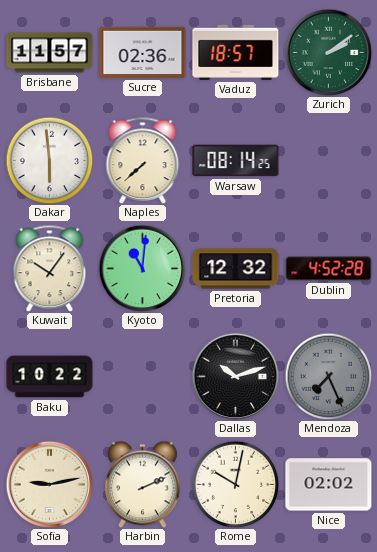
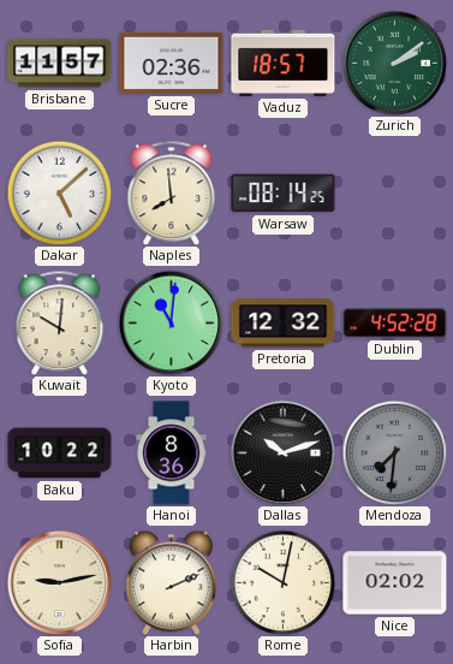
Dakar: 5:59 -> 5:08
Naples: 7:38 -> 7:59
Kuwait: 10:06 -> 10:01
Hanoi: none -> 8:36
Mendoza: 7:26 -> 7:31
